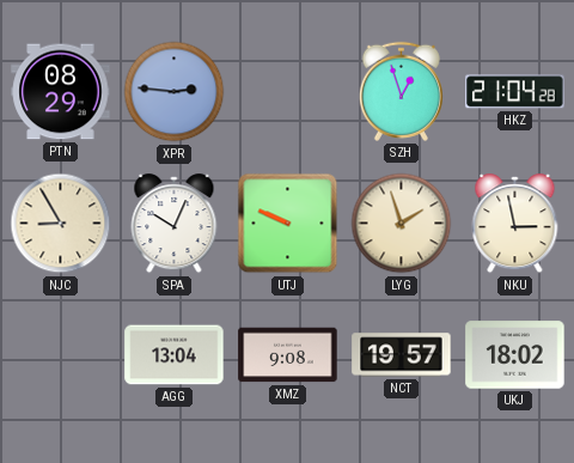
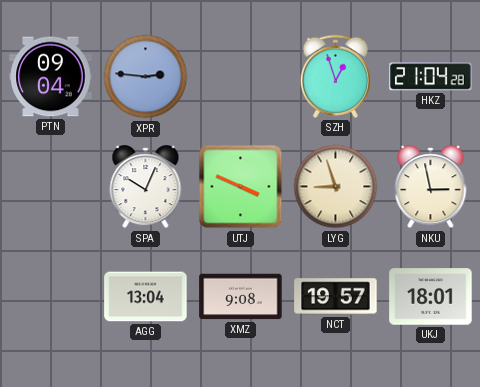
PTN: 08:29 -> 09:04
NJC: 8:55 -> none
UTJ: 9:49 -> 3:49
LYG: 1:57 -> 8:57
UKJ: 18:02 -> 18:01
